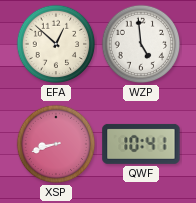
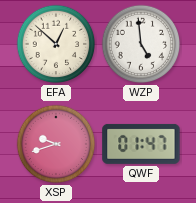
XSP: 8:42 -> 9:42
QWF: 10:41 -> 01:47
